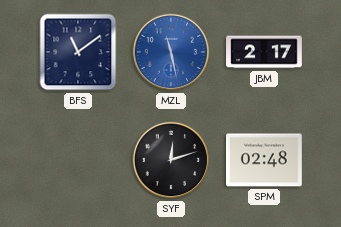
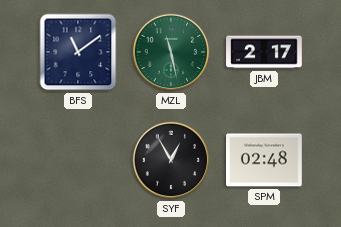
MZL dial: blue -> green
SYF: 12:12 -> 12:55
